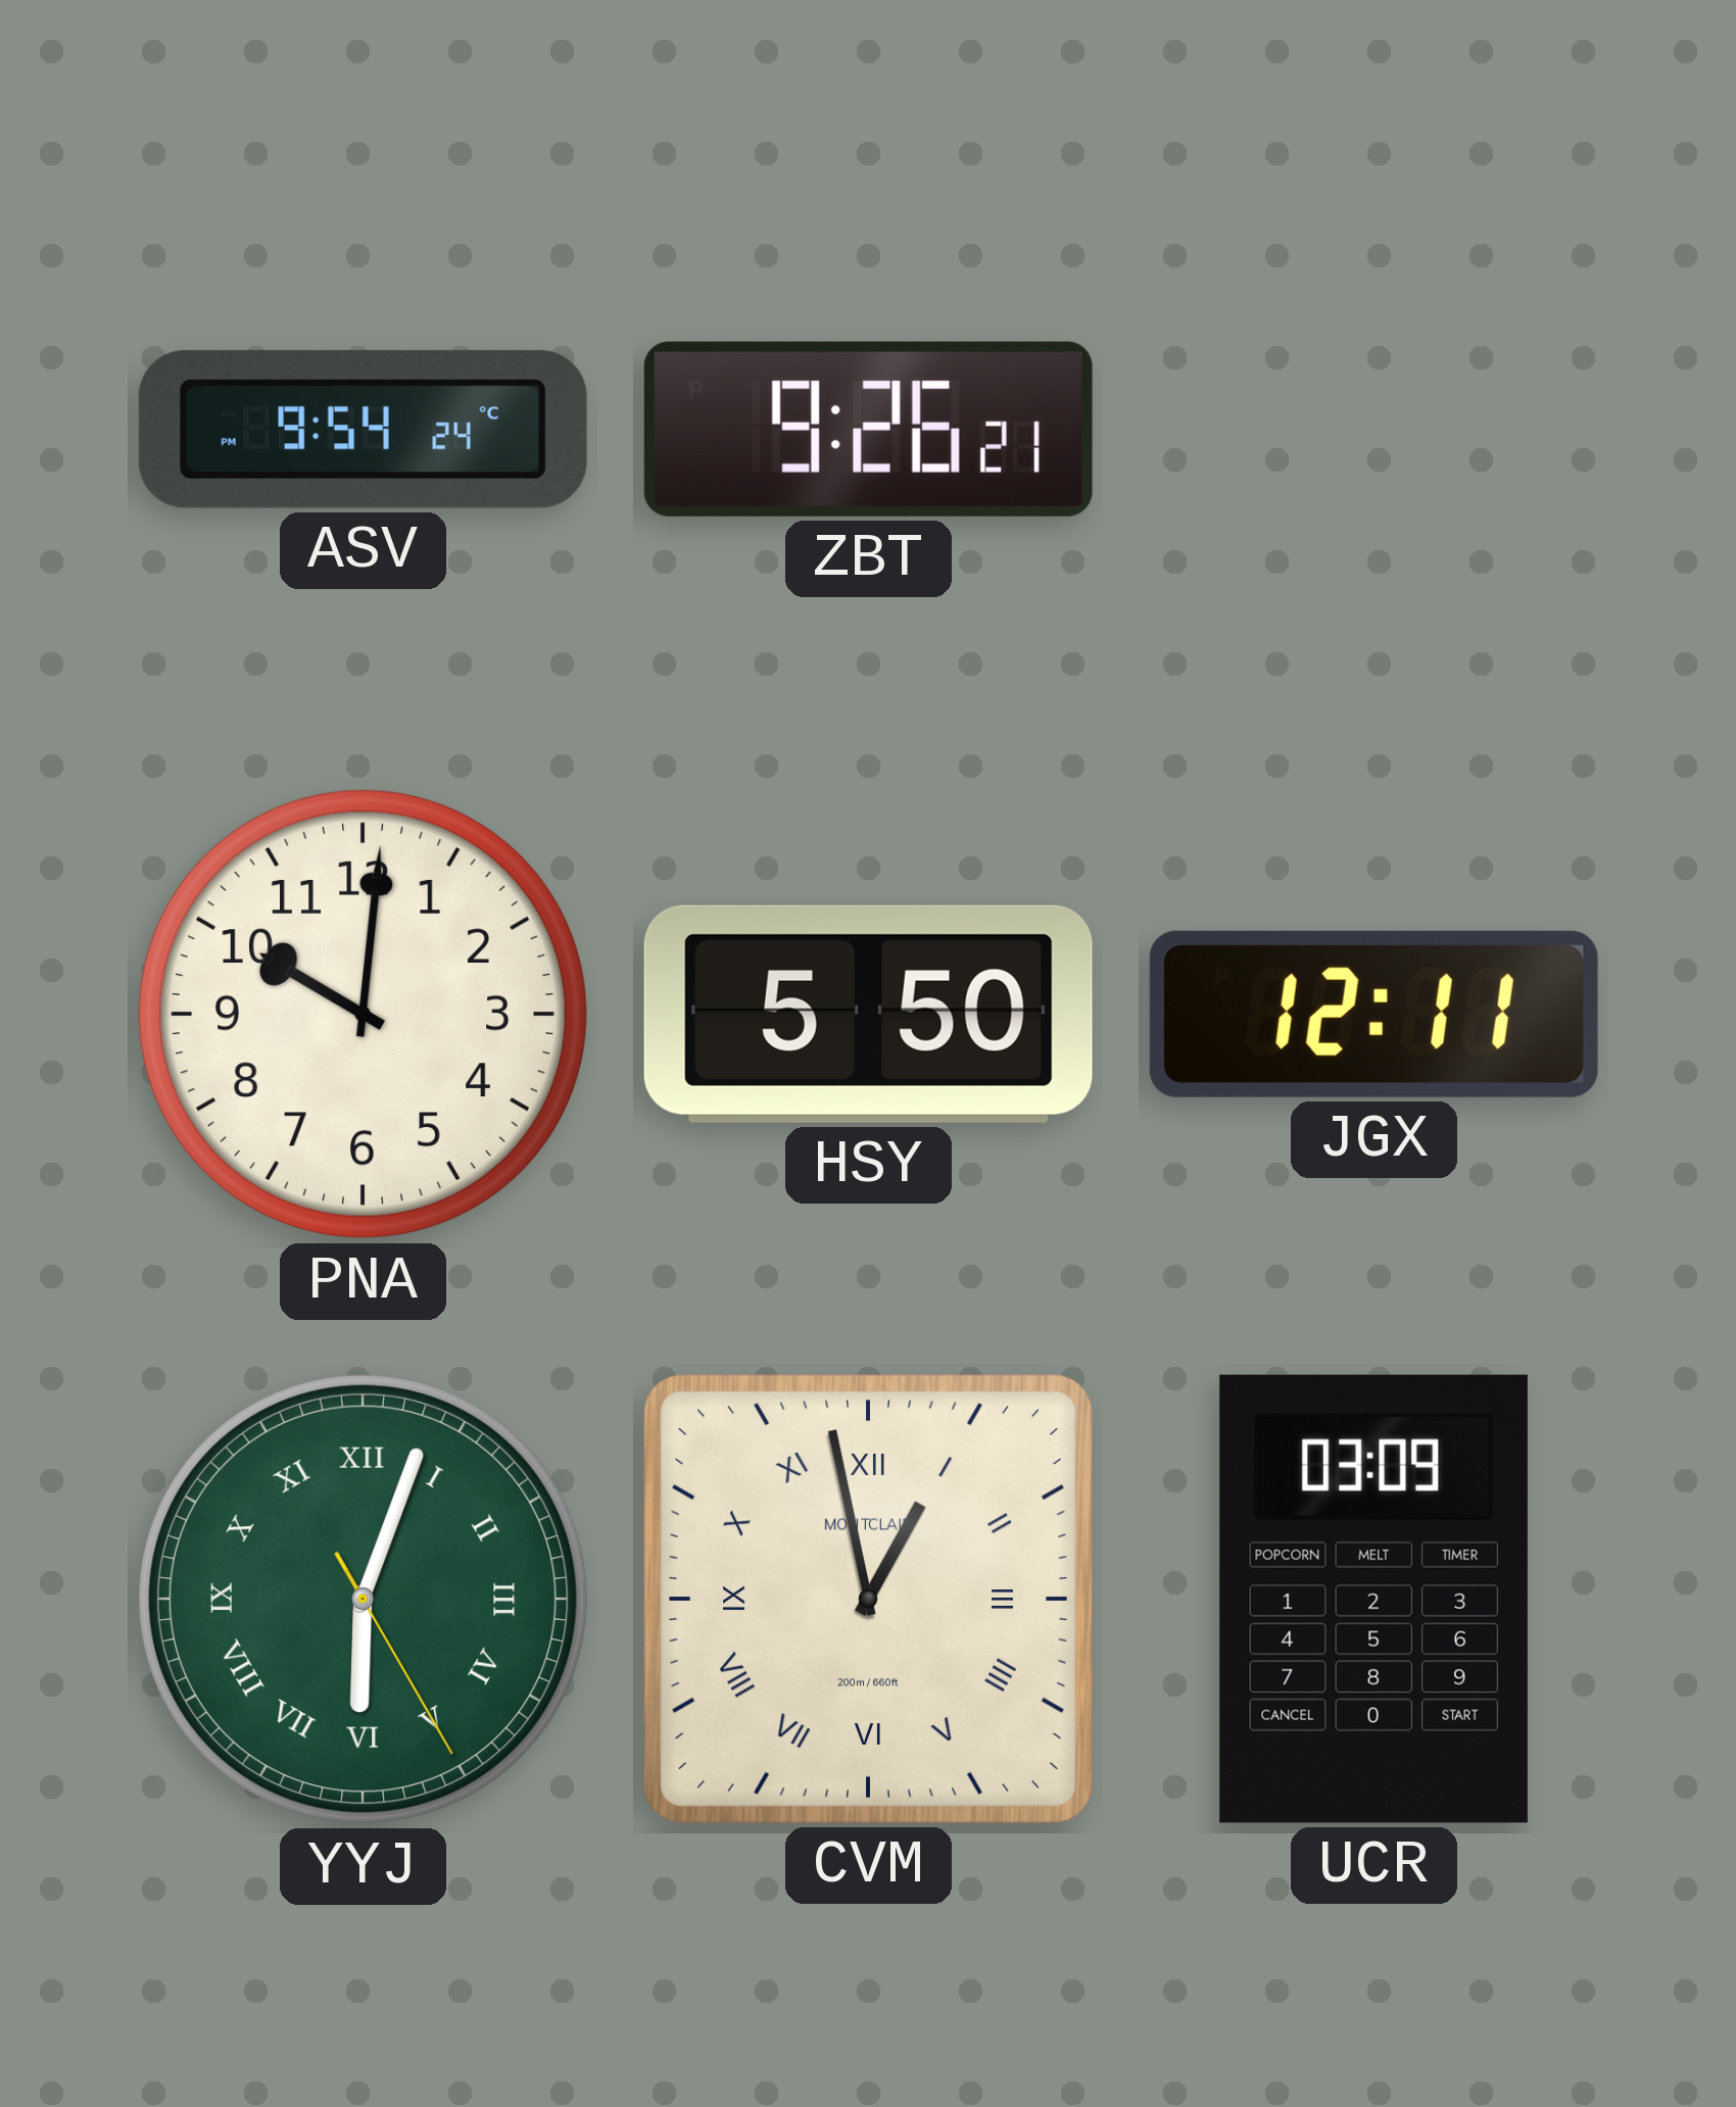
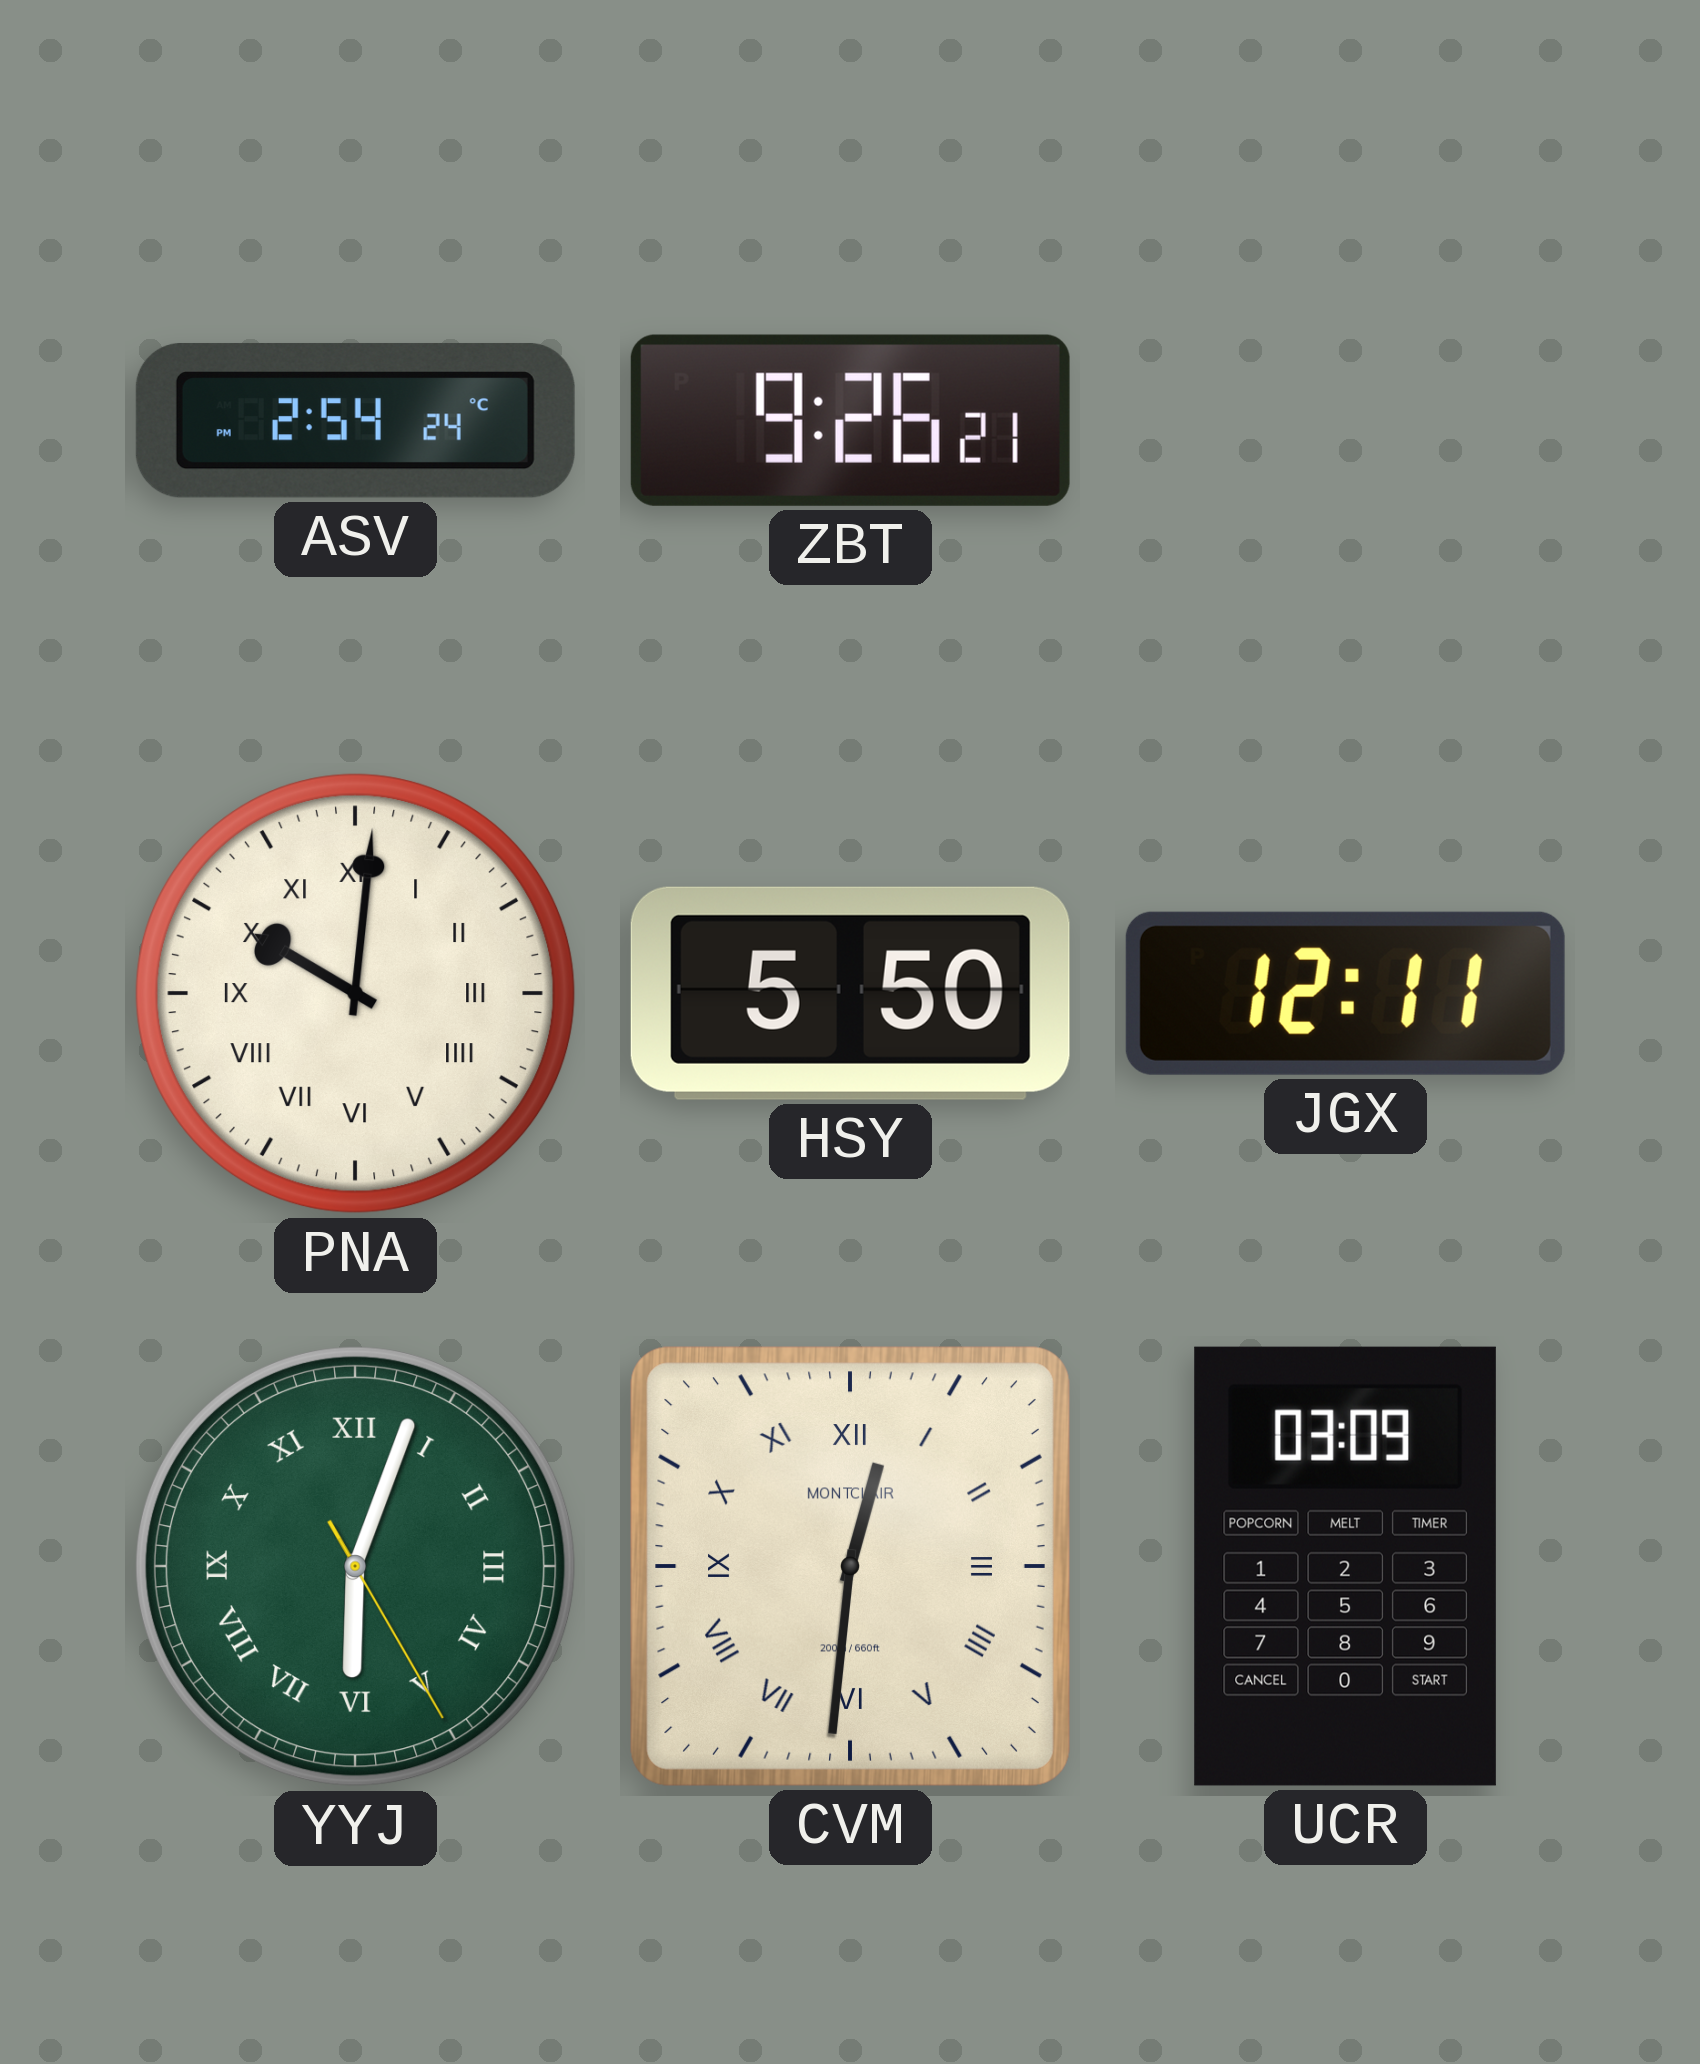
ASV: 9:54 -> 2:54
PNA numerals: Arabic -> Roman
CVM: 12:58 -> 12:31
